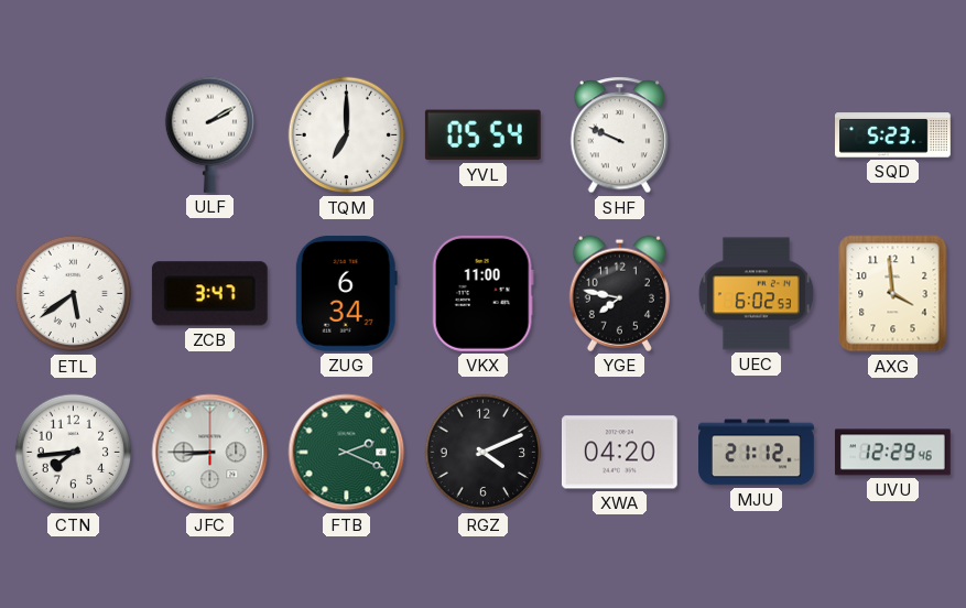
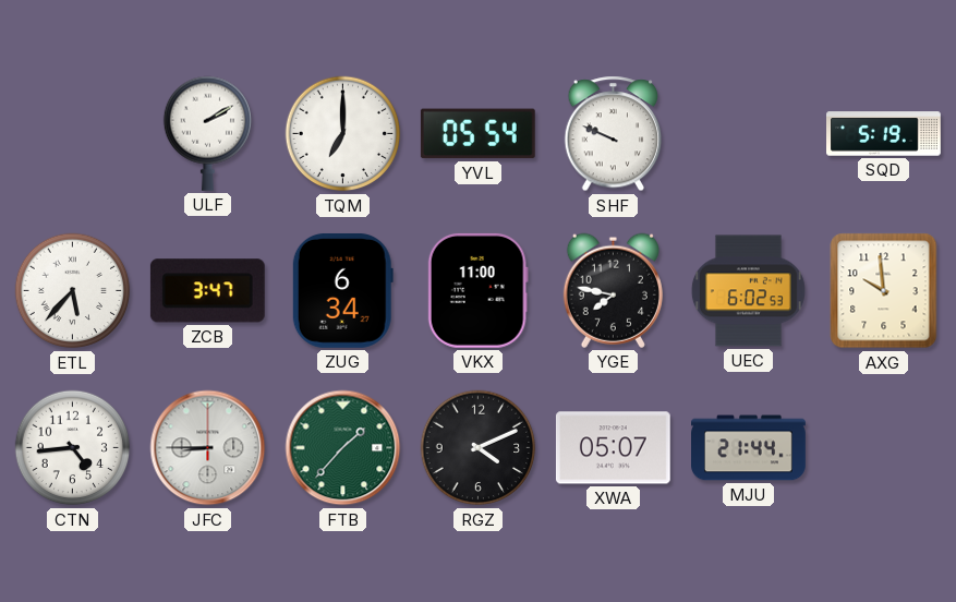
SQD: 5:23 -> 5:19
ETL: 5:39 -> 5:37
AXG: 3:59 -> 9:59
CTN: 7:44 -> 4:44
FTB: 2:19 -> 1:37
XWA: 04:20 -> 05:07
MJU: 21:12 -> 21:44
UVU: 12:29 -> none
